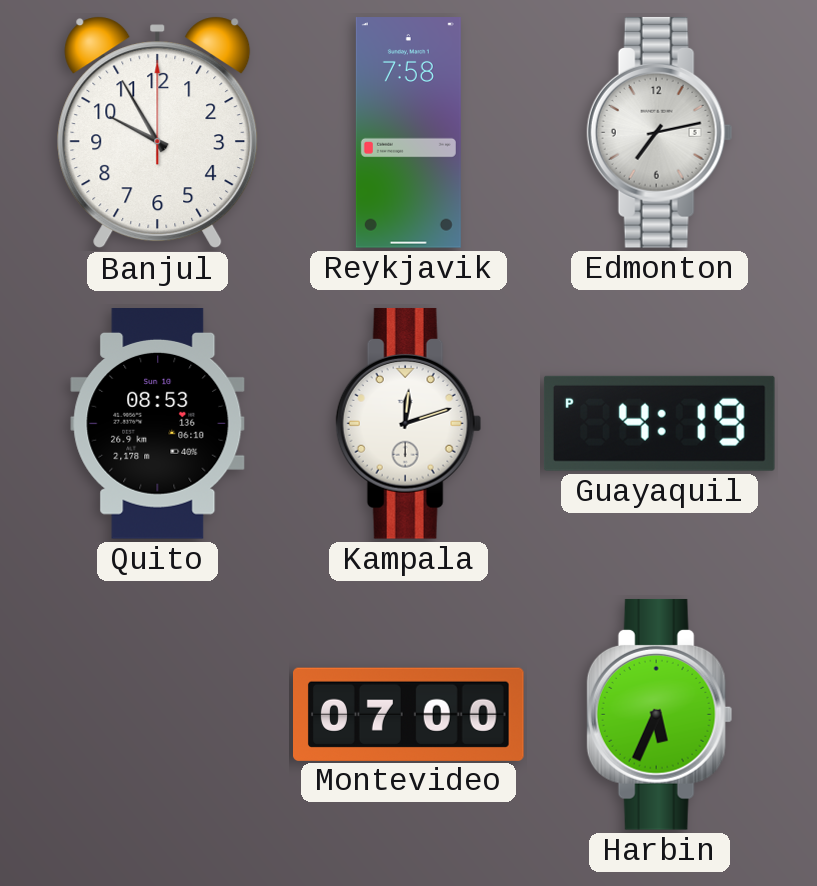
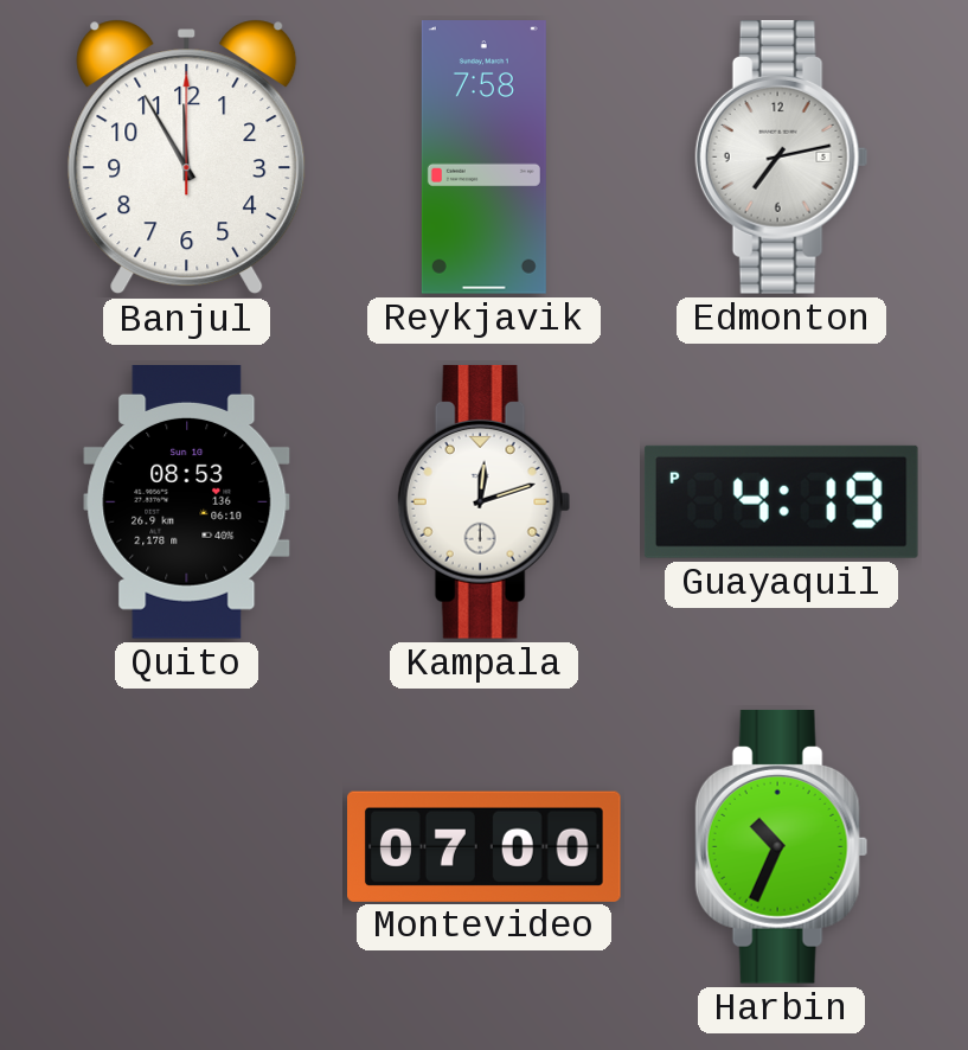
Banjul: 9:55 -> 11:55
Harbin: 5:34 -> 10:34
